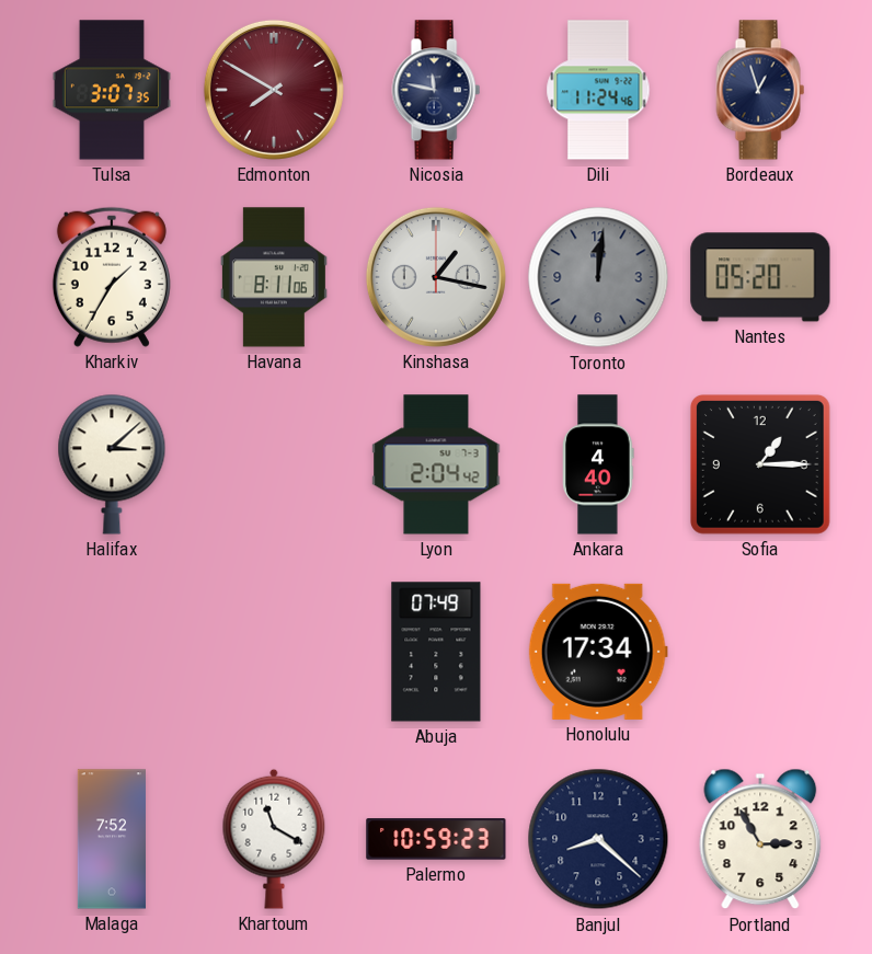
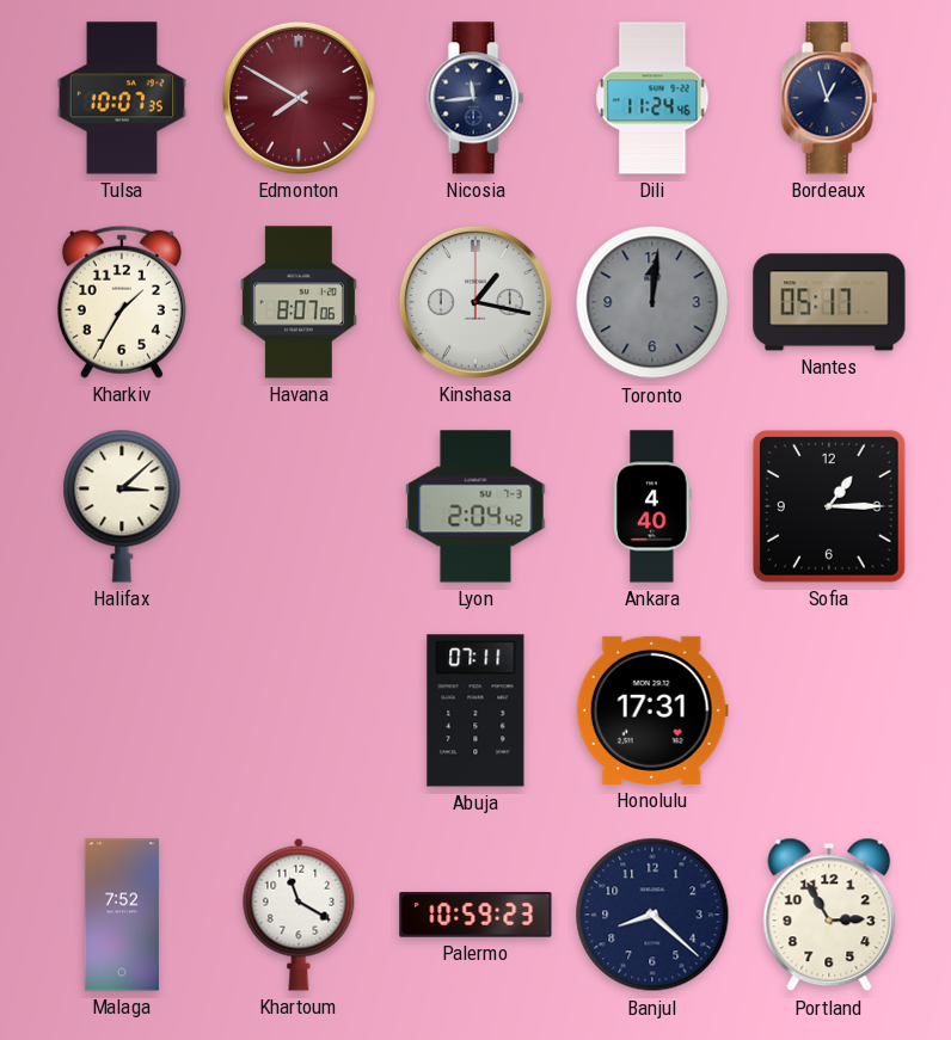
Tulsa: 3:07 -> 10:07
Nicosia: 11:47 -> 11:44
Havana: 8:11 -> 8:07
Nantes: 05:20 -> 05:17
Abuja: 07:49 -> 07:11
Honolulu: 17:34 -> 17:31
